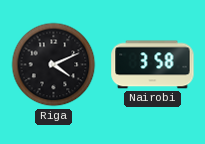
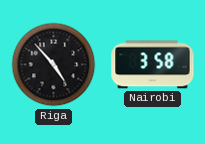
Riga: 4:11 -> 4:53
